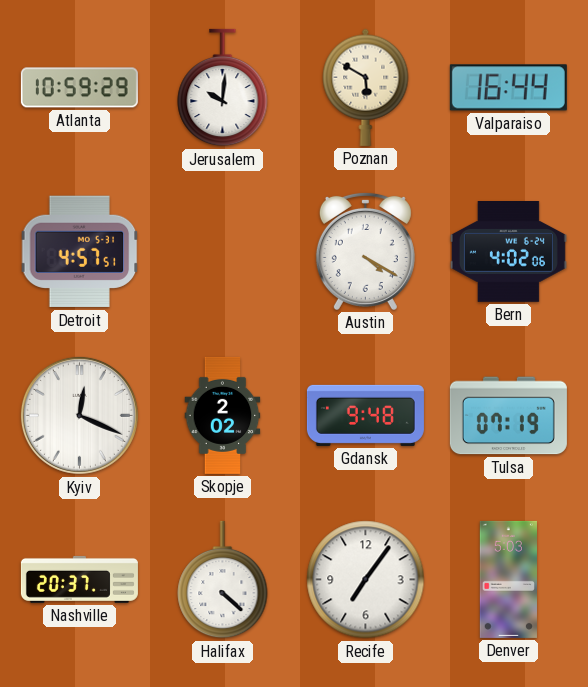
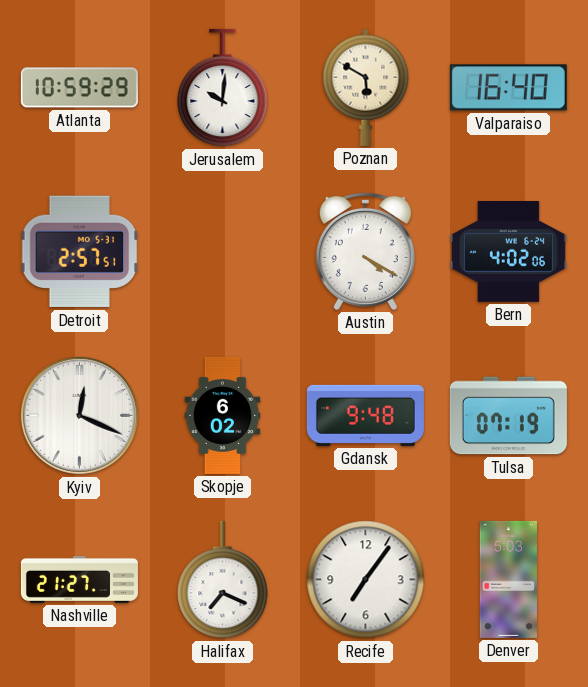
Valparaiso: 16:44 -> 16:40
Detroit: 4:57 -> 2:57
Skopje: 2:02 -> 6:02
Nashville: 20:37 -> 21:27
Halifax: 4:22 -> 7:19
